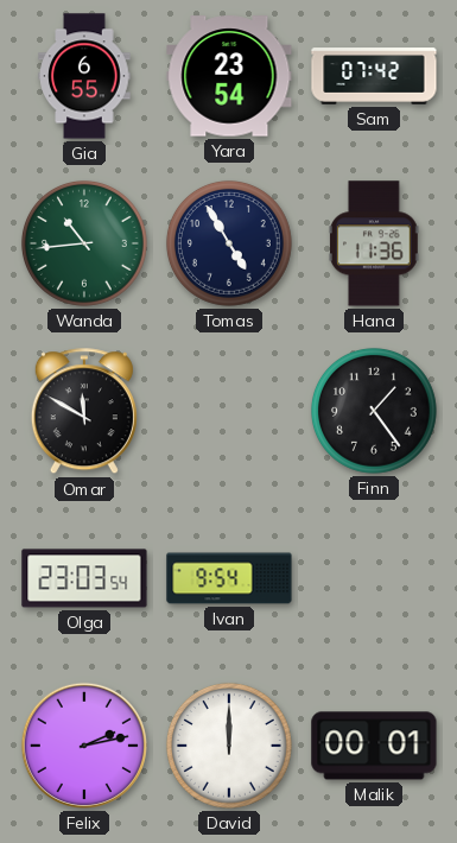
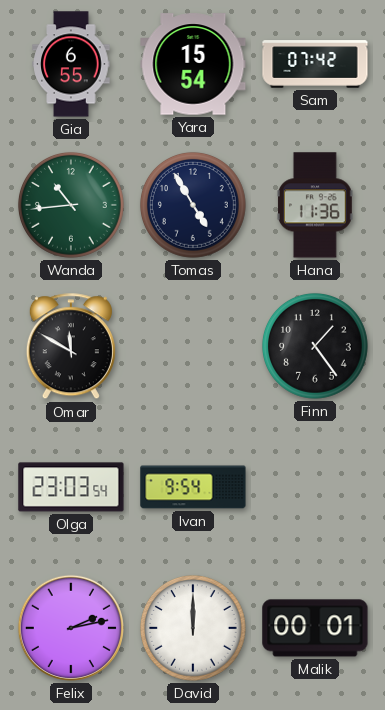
Yara: 23:54 -> 15:54
